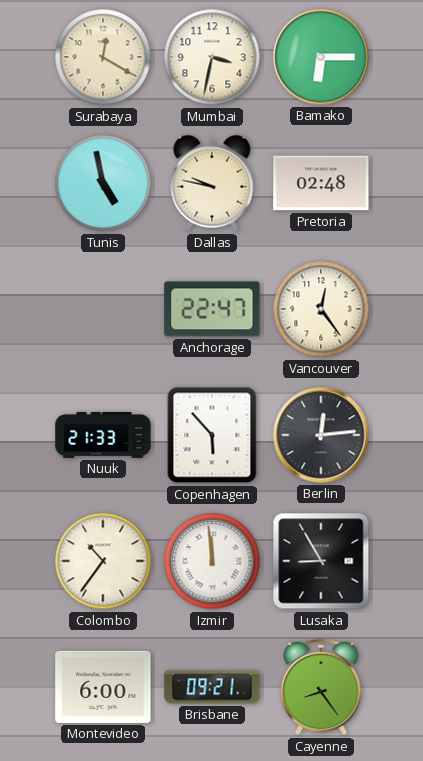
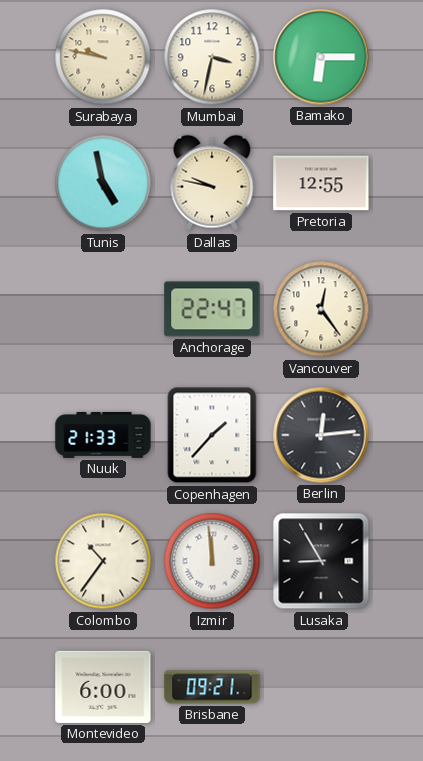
Surabaya: 12:20 -> 9:47
Pretoria: 02:48 -> 12:55
Copenhagen: 5:53 -> 1:37
Cayenne: 8:24 -> none
